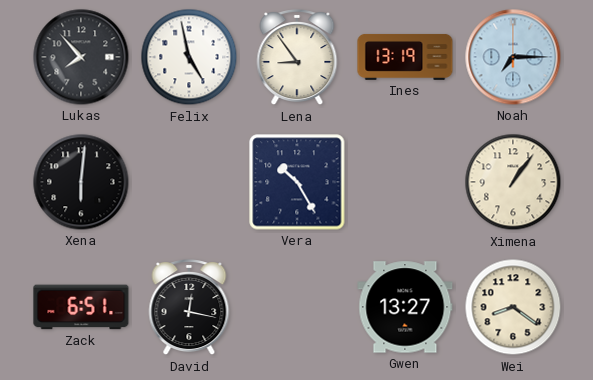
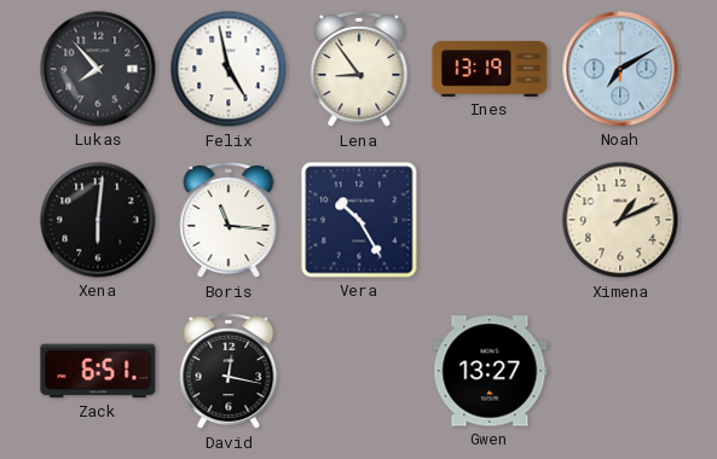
Noah: 7:15 -> 7:10
Boris: none -> 11:16
Ximena: 1:06 -> 1:11
Wei: 8:21 -> none
